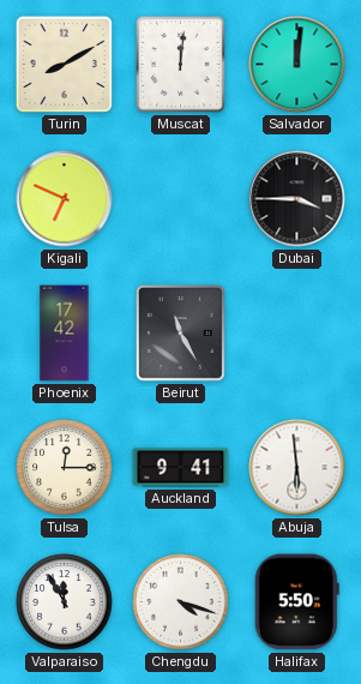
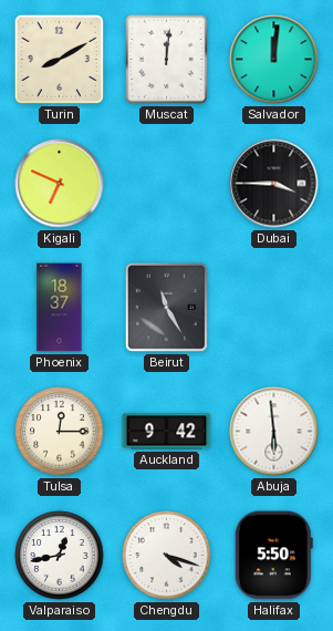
Phoenix: 17:42 -> 18:37
Auckland: 9:41 -> 9:42
Valparaiso: 11:55 -> 12:43
